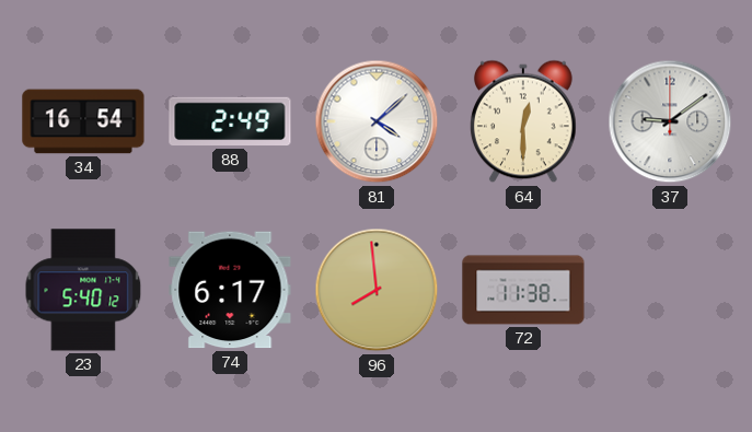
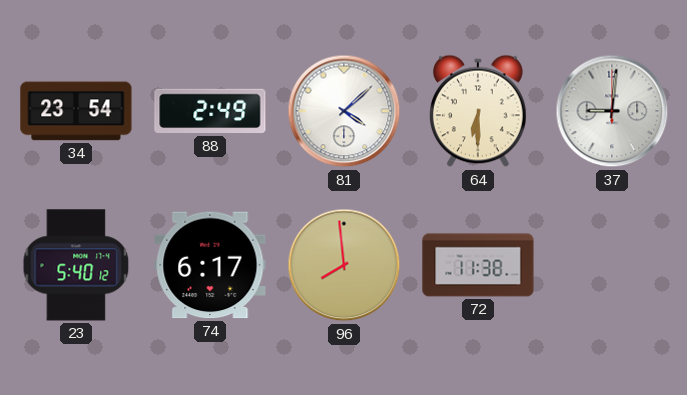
34: 16:54 -> 23:54
64: 12:30 -> 6:30
37: 9:09 -> 9:01
